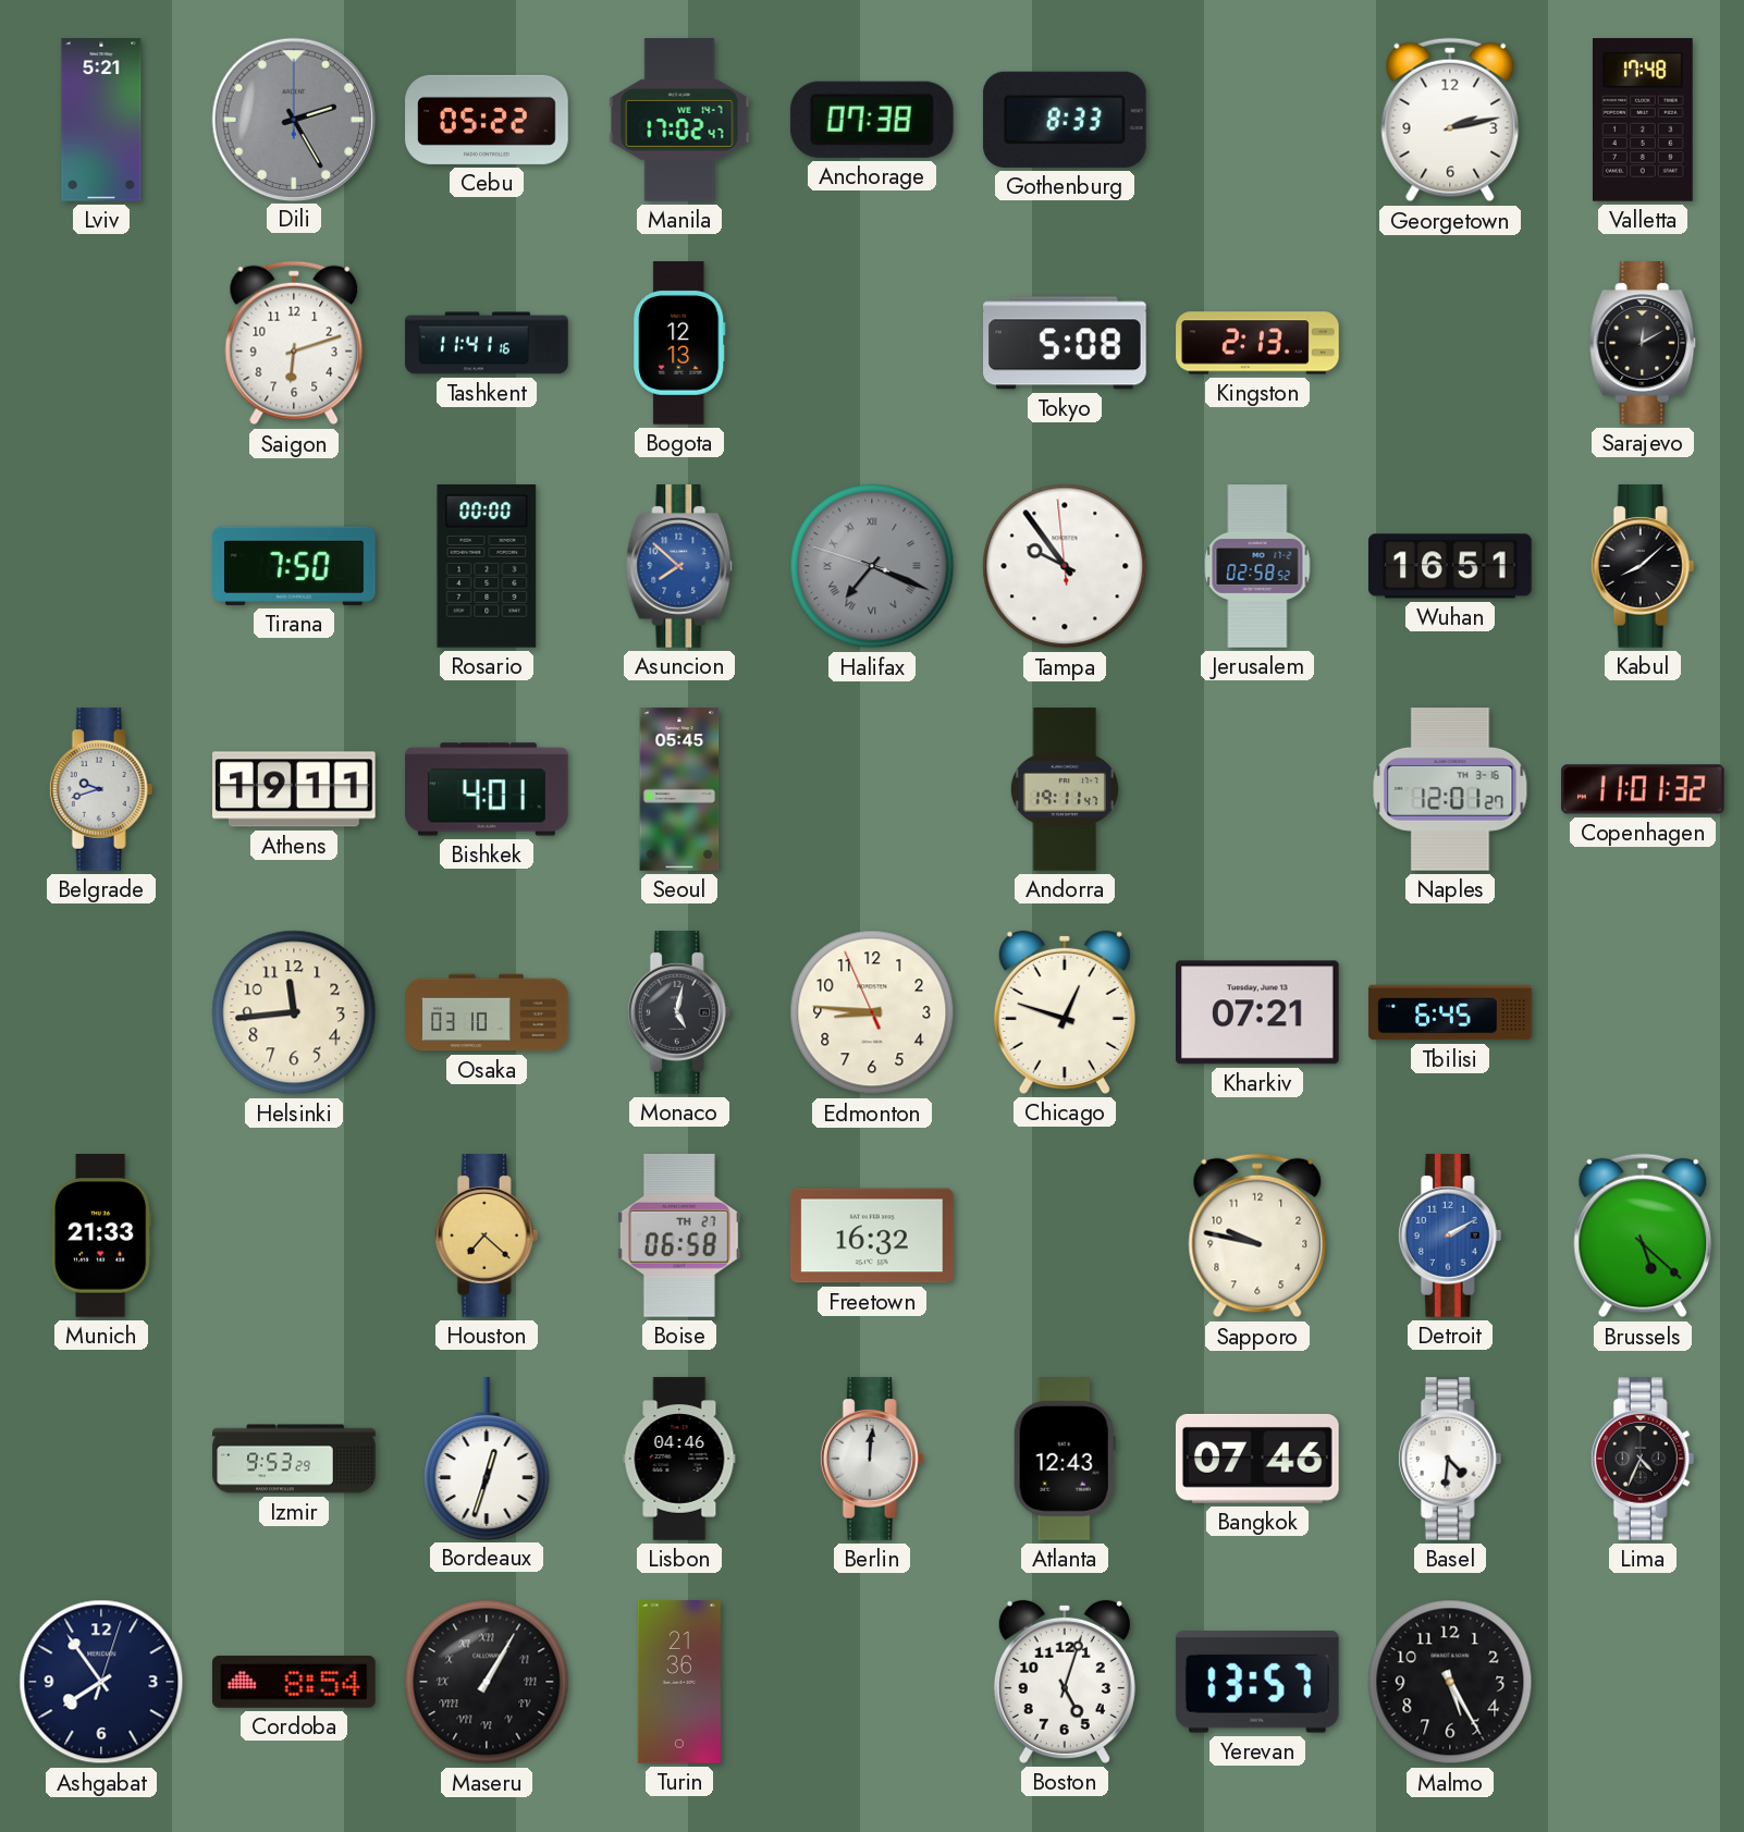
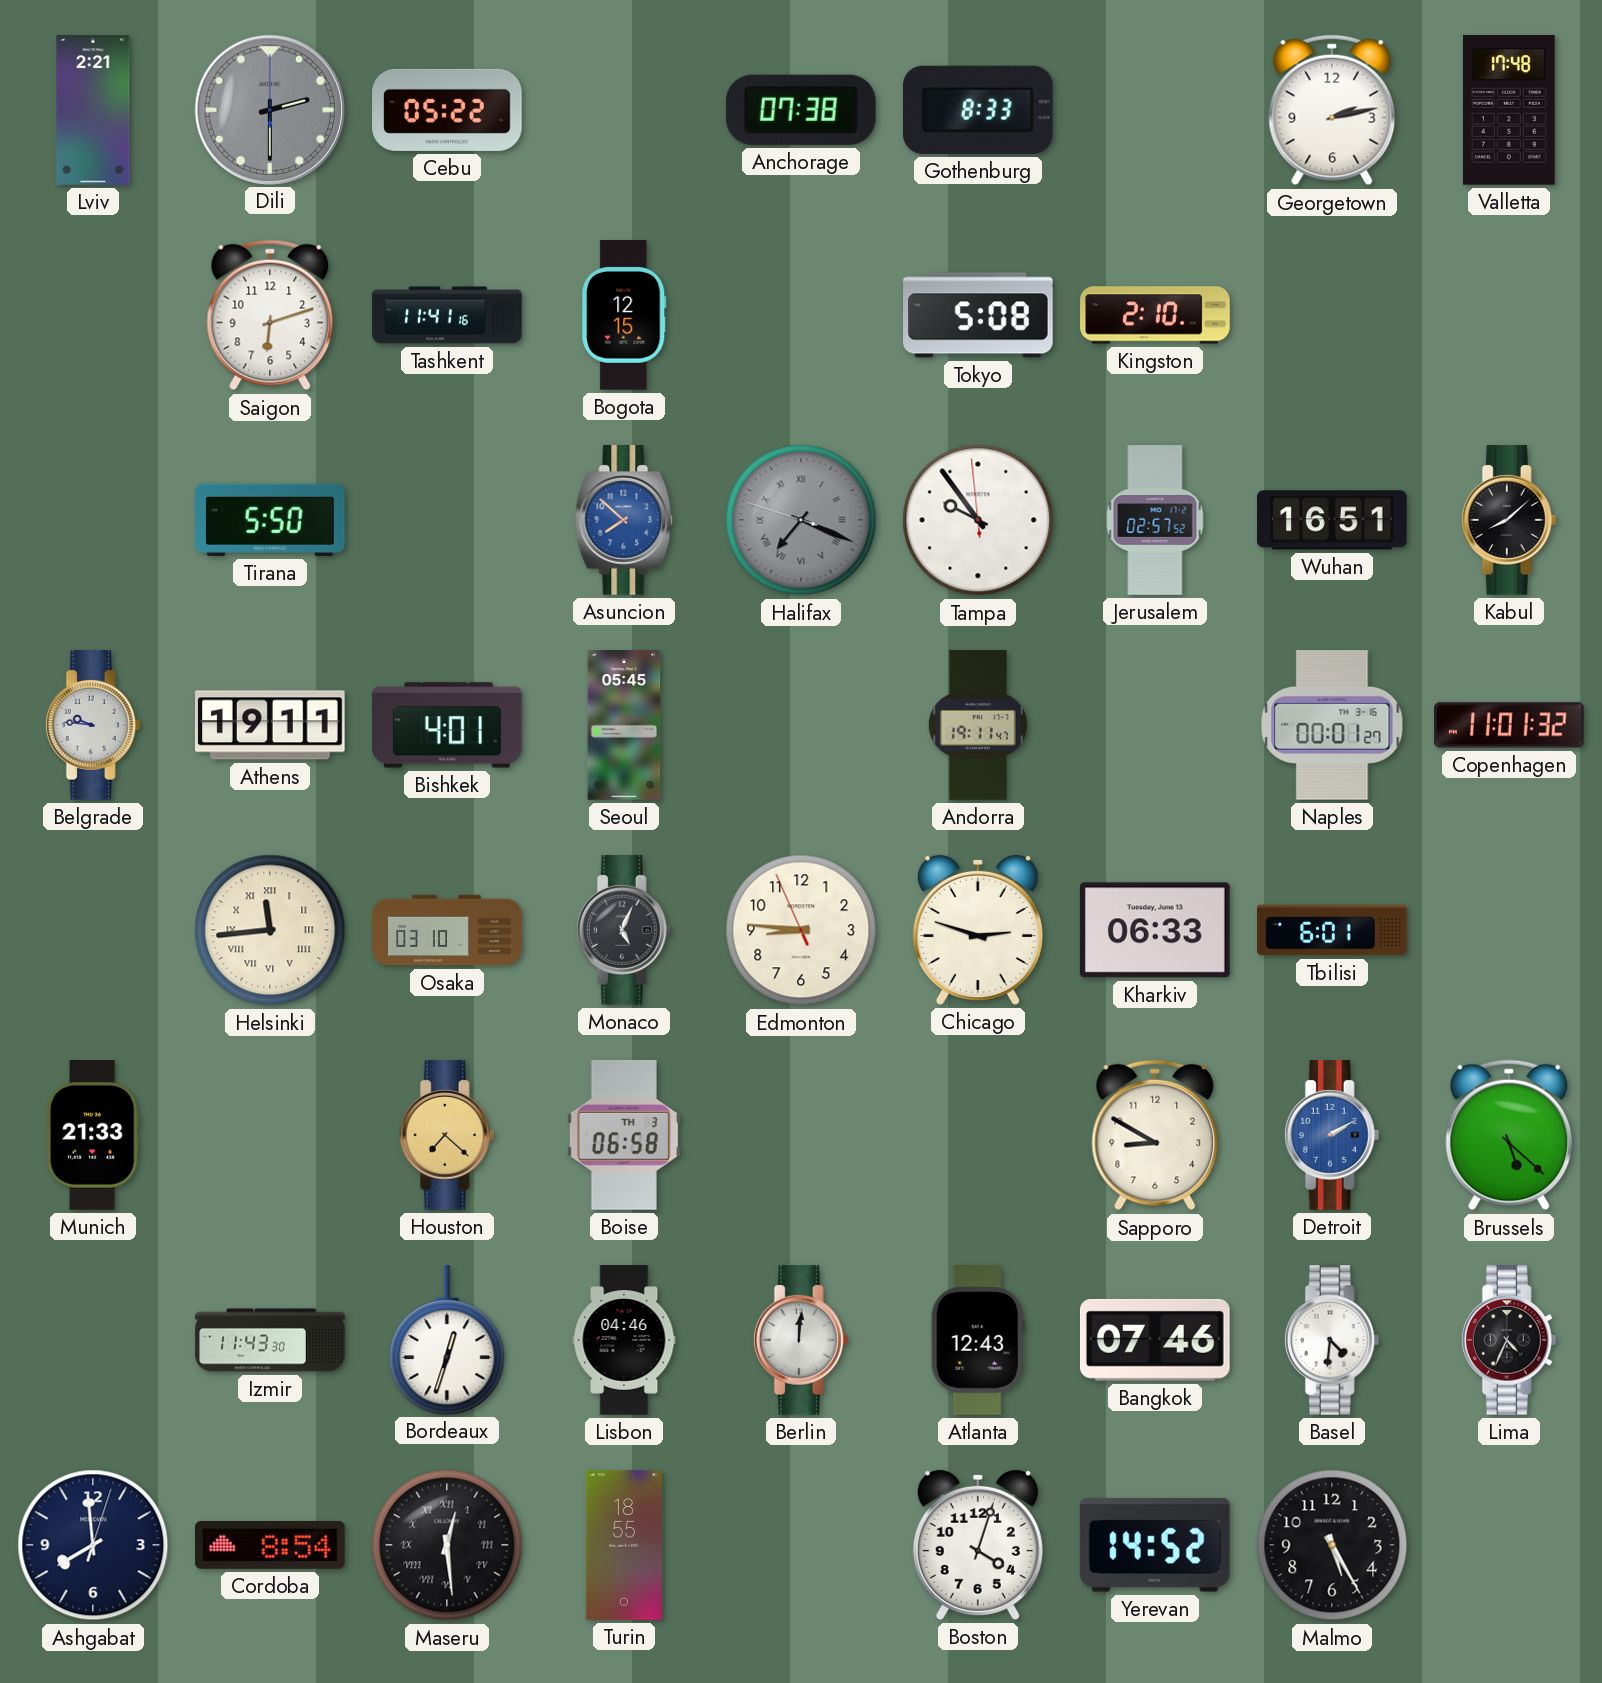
Lviv: 5:21 -> 2:21
Dili: 2:25 -> 2:30
Manila: 17:02 -> none
Bogota: 12:13 -> 12:15
Kingston: 2:13 -> 2:10
Sarajevo: 12:10 -> none
Tirana: 7:50 -> 5:50
Rosario: 00:00 -> none
Jerusalem: 02:58 -> 02:57
Belgrade: 9:42 -> 9:46
Naples: 12:01 -> 00:01
Helsinki numerals: Arabic -> Roman
Monaco: 5:02 -> 5:04
Chicago: 12:48 -> 2:48
Kharkiv: 07:21 -> 06:33
Tbilisi: 6:45 -> 6:01
Boise date: TH 27 -> TH 3
Freetown: 16:32 -> none
Sapporo: 9:47 -> 8:50
Izmir: 9:53 -> 11:43
Ashgabat: 7:54 -> 7:59
Maseru: 1:05 -> 12:29
Turin: 21:36 -> 18:55
Boston: 5:03 -> 4:03
Yerevan: 13:57 -> 14:52
